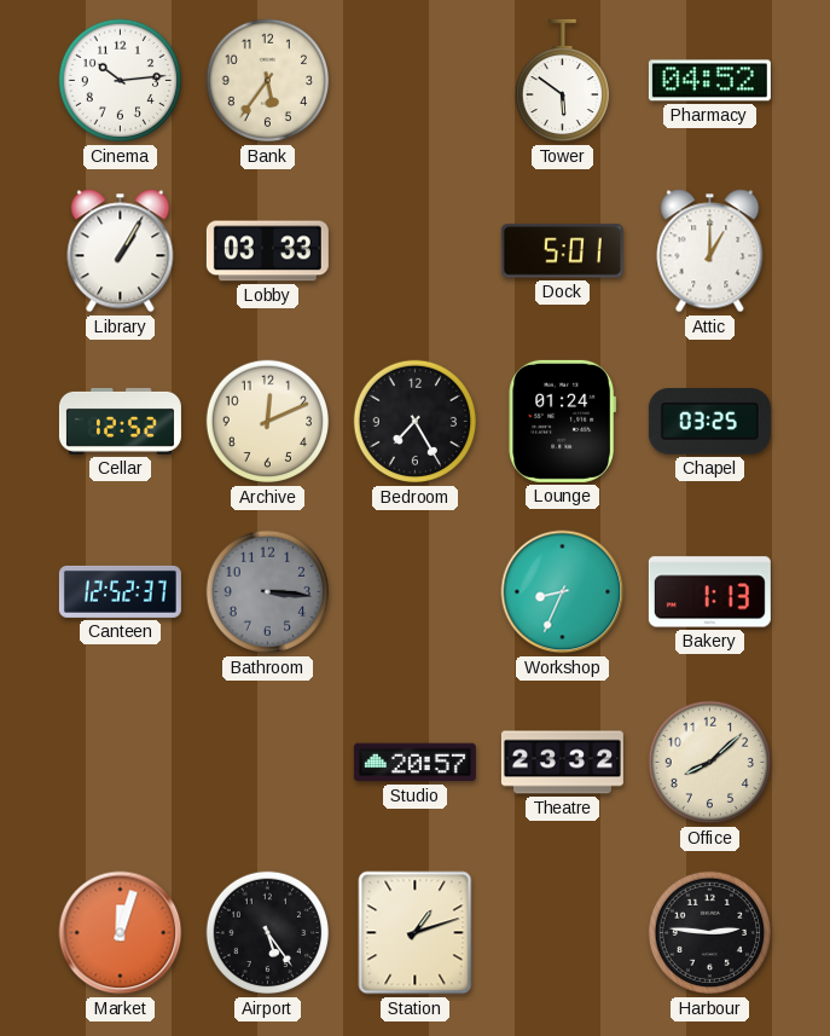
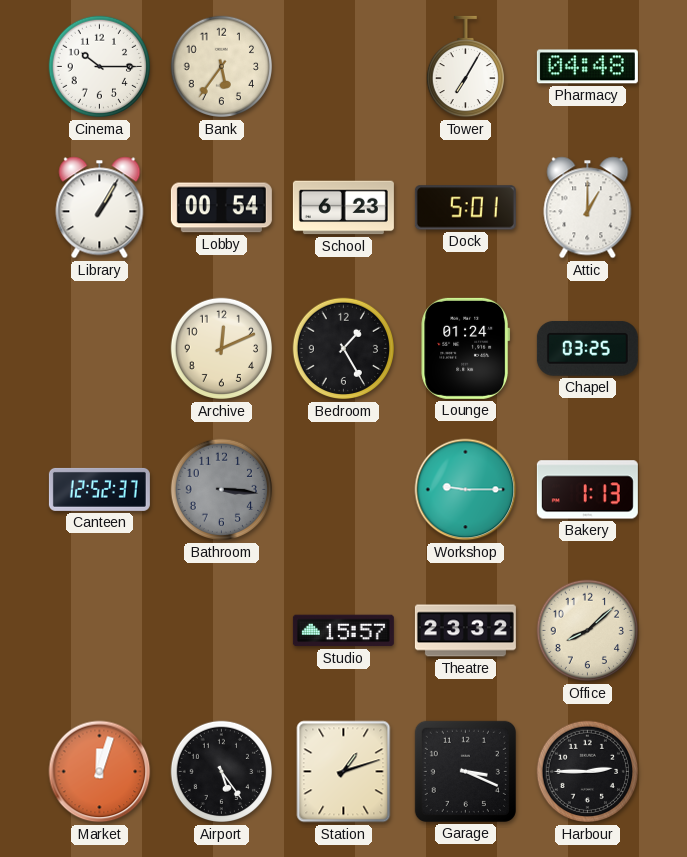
Cinema: 10:14 -> 10:15
Tower: 5:51 -> 7:05
Pharmacy: 04:52 -> 04:48
Lobby: 03:33 -> 00:54
School: none -> 6:23
Cellar: 12:52 -> none
Bedroom: 7:25 -> 1:25
Workshop: 8:34 -> 9:15
Studio: 20:57 -> 15:57
Garage: none -> 3:19
Harbour: 2:46 -> 2:45
